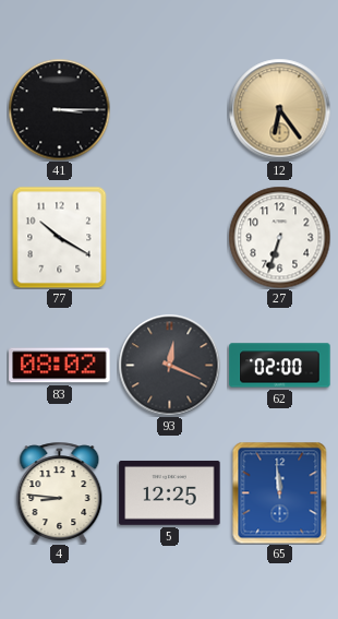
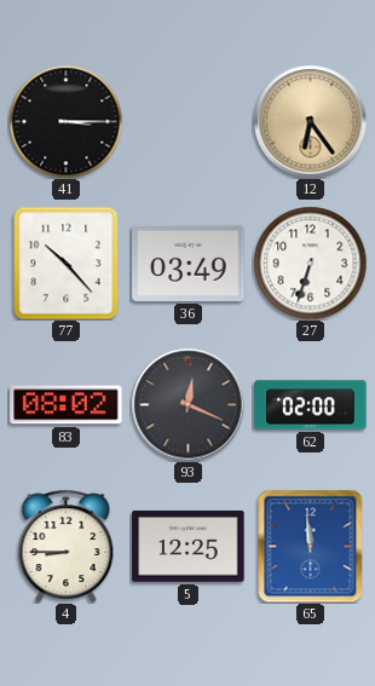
77: 10:20 -> 10:23
36: none -> 03:49
4: 8:46 -> 8:45
